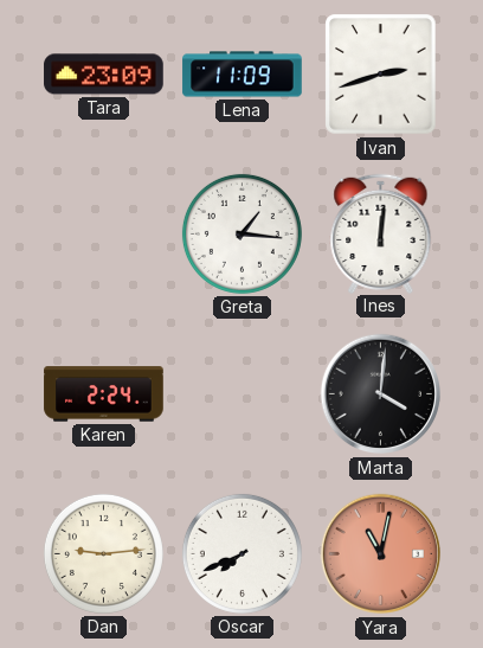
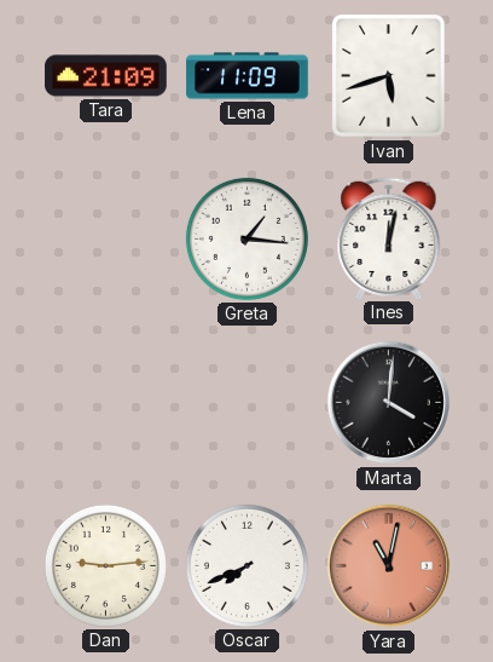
Tara: 23:09 -> 21:09
Ivan: 2:42 -> 5:42
Ines: 12:01 -> 12:02
Karen: 2:24 -> none
